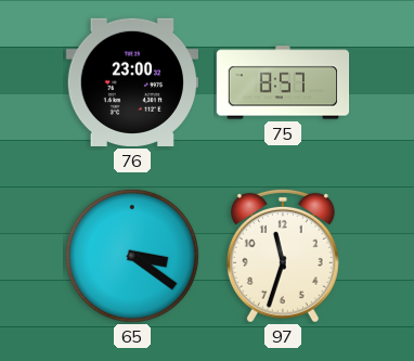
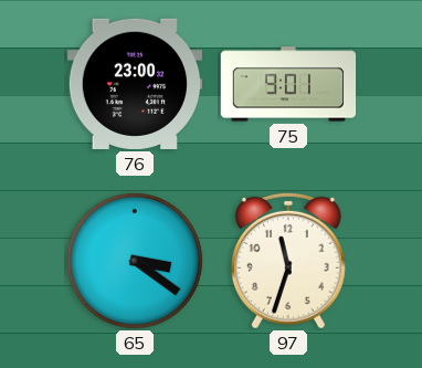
75: 8:57 -> 9:01
